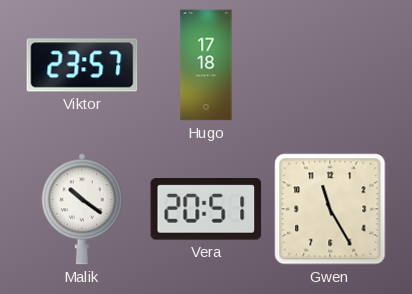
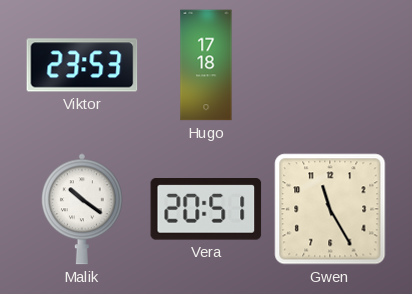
Viktor: 23:57 -> 23:53
